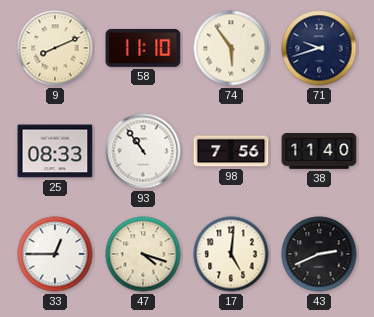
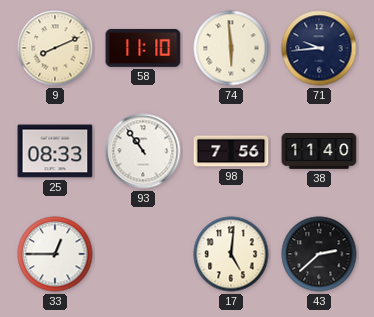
74: 5:54 -> 5:59
71: 9:42 -> 9:44
47: 4:18 -> none
43: 2:41 -> 2:38
